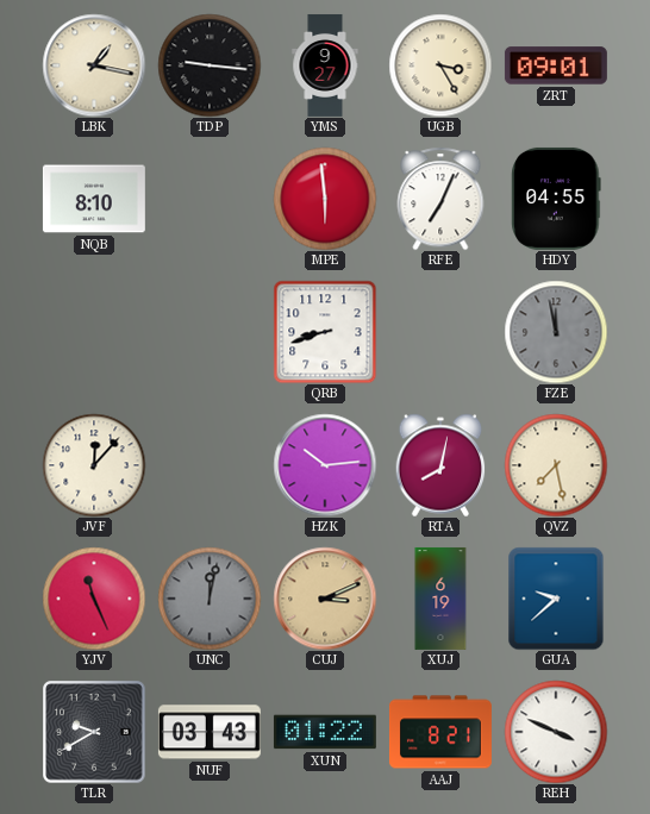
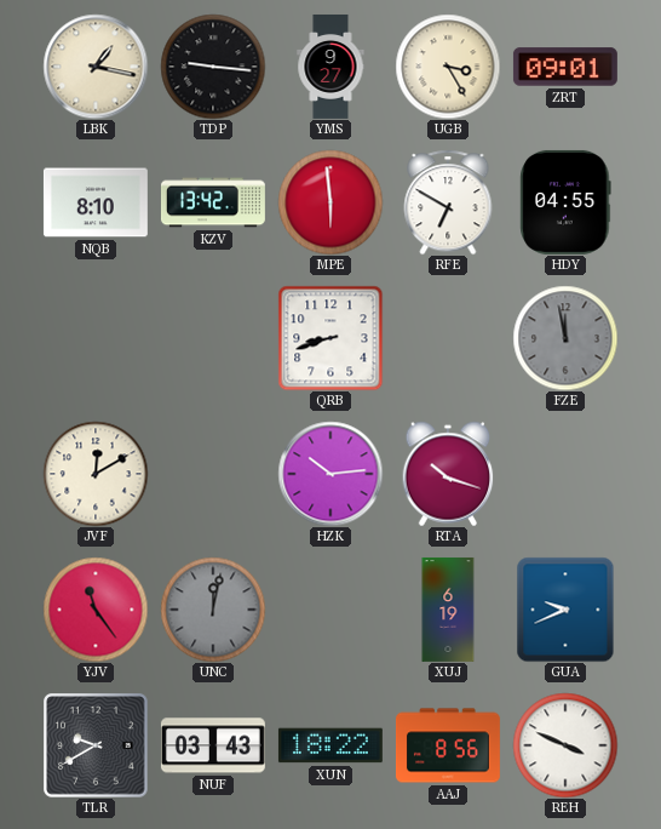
KZV: none -> 13:42
RFE: 7:04 -> 6:50
JVF: 12:07 -> 12:10
RTA: 8:02 -> 10:18
QVZ: 7:28 -> none
YJV: 11:26 -> 11:24
CUJ: 3:11 -> none
GUA: 9:38 -> 9:41
XUN: 01:22 -> 18:22
AAJ: 8:21 -> 8:56
